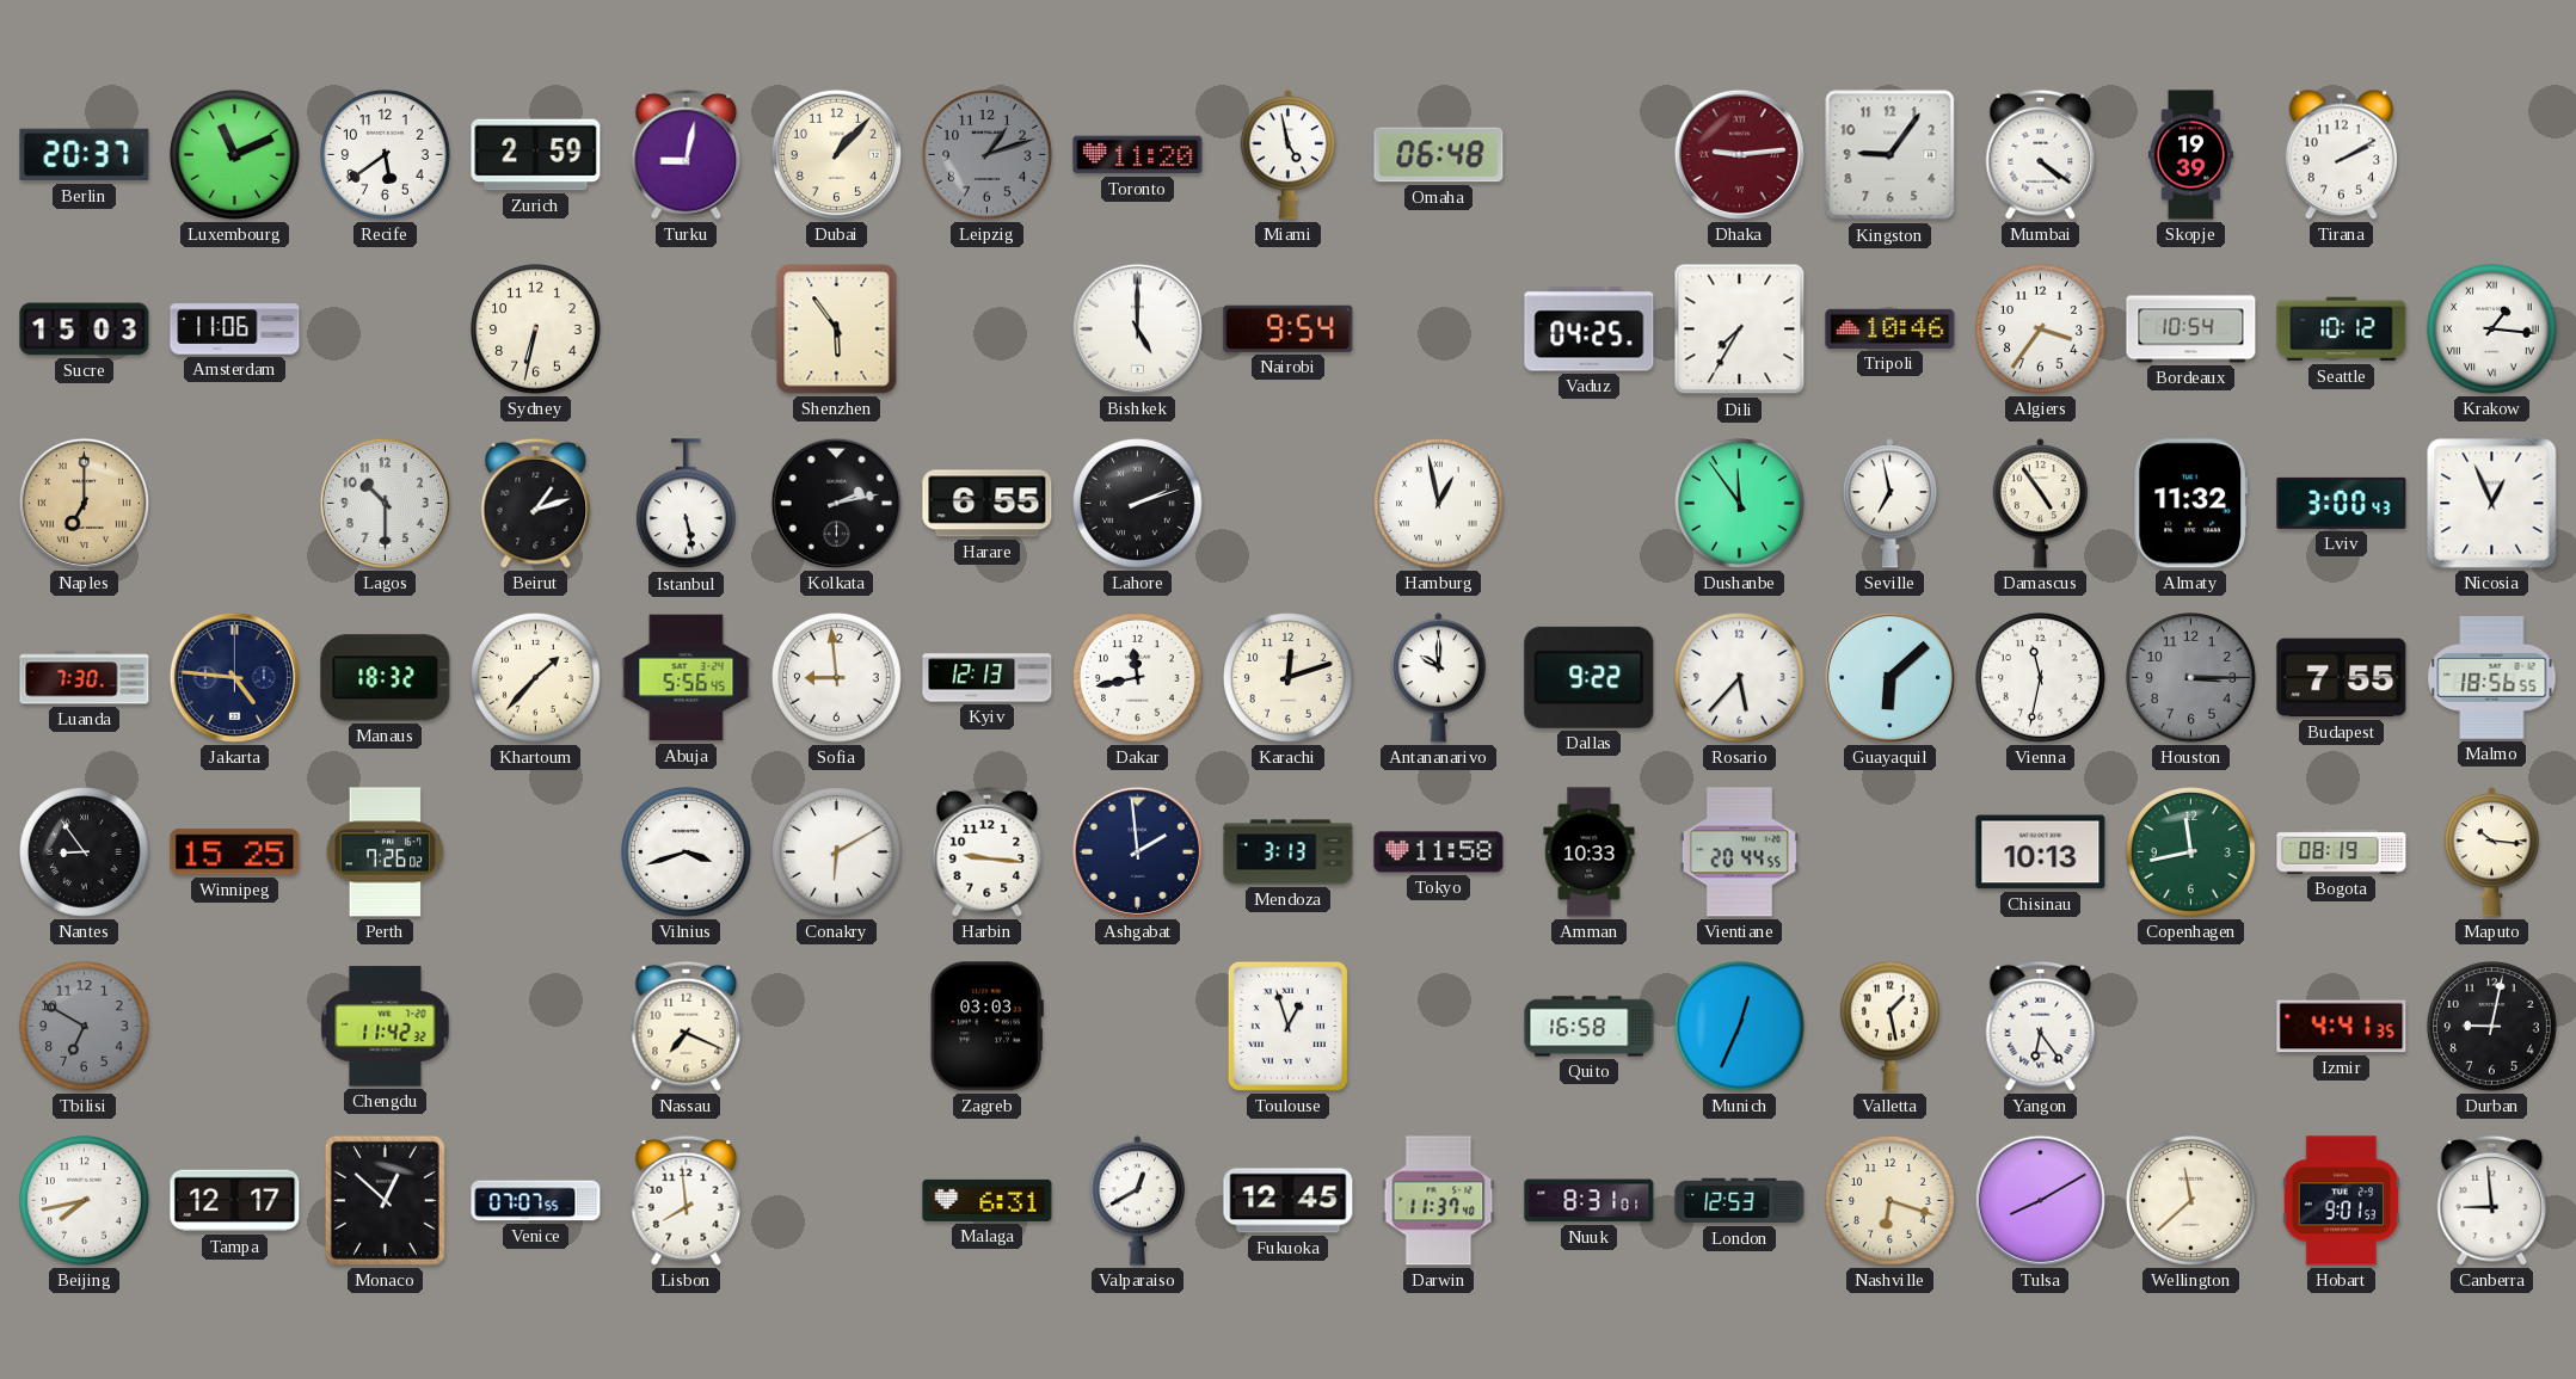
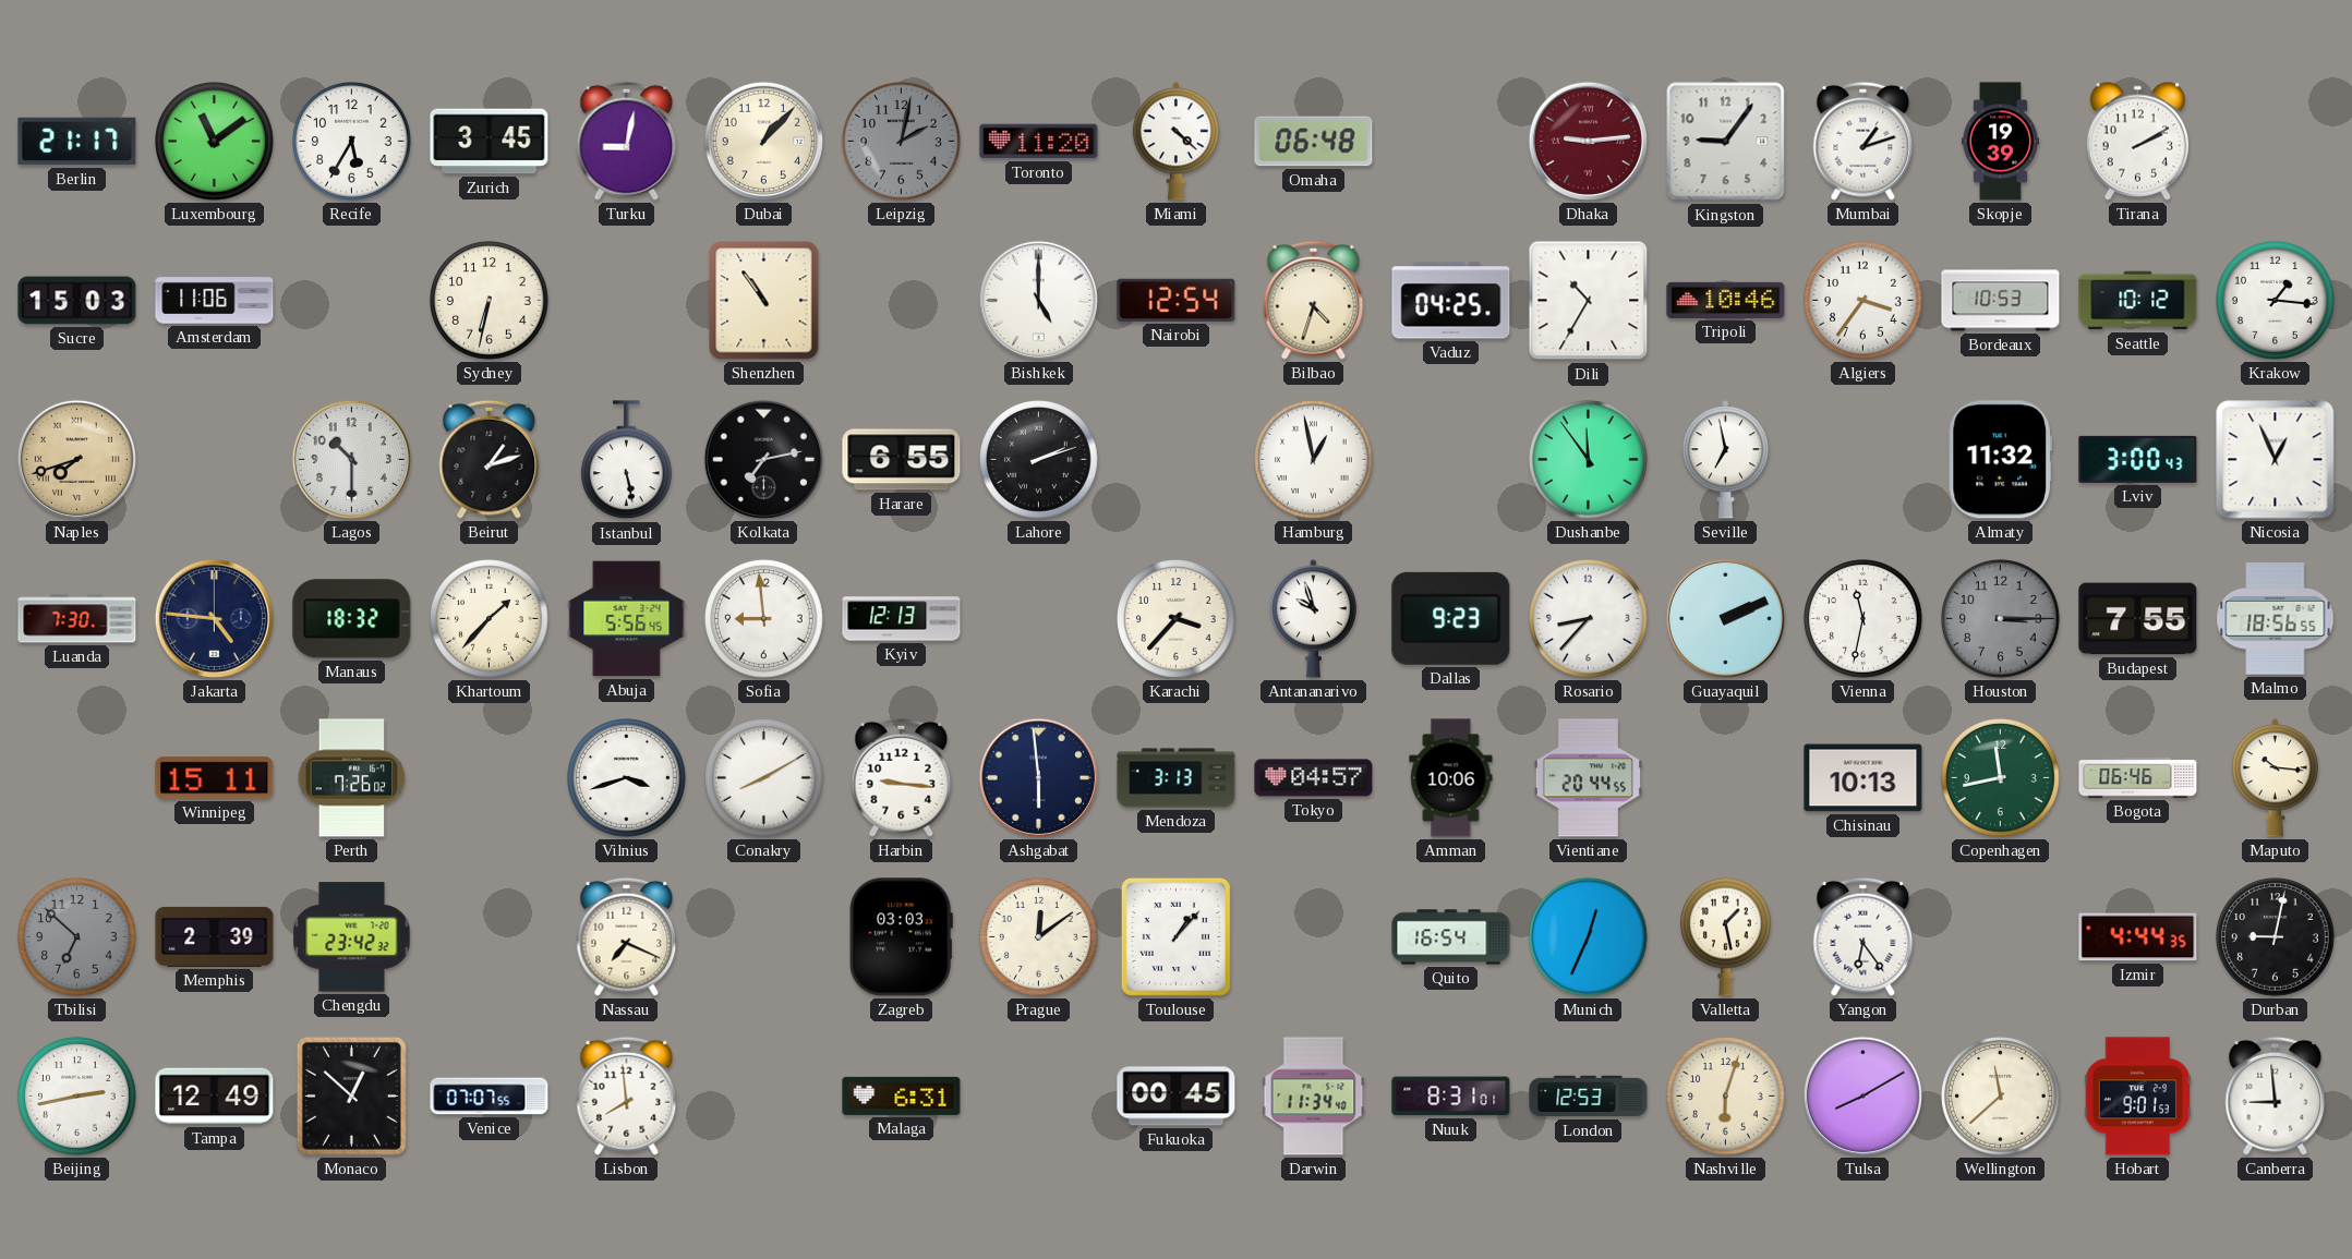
Berlin: 20:37 -> 21:17
Luxembourg: 11:11 -> 11:09
Recife: 5:39 -> 5:35
Zurich: 2:59 -> 3:45
Leipzig: 1:12 -> 2:02
Miami: 4:58 -> 4:22
Mumbai: 4:21 -> 1:12
Shenzhen: 5:54 -> 10:54
Nairobi: 9:54 -> 12:54
Bilbao: none -> 4:33
Dili: 7:35 -> 10:35
Bordeaux: 10:54 -> 10:53
Krakow numerals: Roman -> Arabic
Naples: 7:00 -> 7:42
Kolkata: 2:13 -> 7:13
Damascus: 4:54 -> none
Dakar: 11:43 -> none
Karachi: 12:12 -> 3:37
Antananarivo: 10:00 -> 9:57
Dallas: 9:22 -> 9:23
Rosario: 5:37 -> 8:37
Guayaquil: 6:08 -> 2:11
Nantes: 8:54 -> none
Winnipeg: 15:25 -> 15:11
Conakry: 6:10 -> 8:10
Ashgabat: 1:59 -> 5:59
Tokyo: 11:58 -> 04:57
Amman: 10:33 -> 10:06
Bogota: 08:19 -> 06:46
Tbilisi: 6:50 -> 6:52
Memphis: none -> 2:39
Chengdu: 11:42 -> 23:42
Prague: none -> 12:09
Toulouse: 12:57 -> 1:07
Quito: 16:58 -> 16:54
Izmir: 4:41 -> 4:44
Beijing: 7:43 -> 2:43
Tampa: 12:17 -> 12:49
Valparaiso: 12:40 -> none
Fukuoka: 12:45 -> 00:45
Darwin: 11:37 -> 11:34
Nashville: 6:18 -> 6:03
